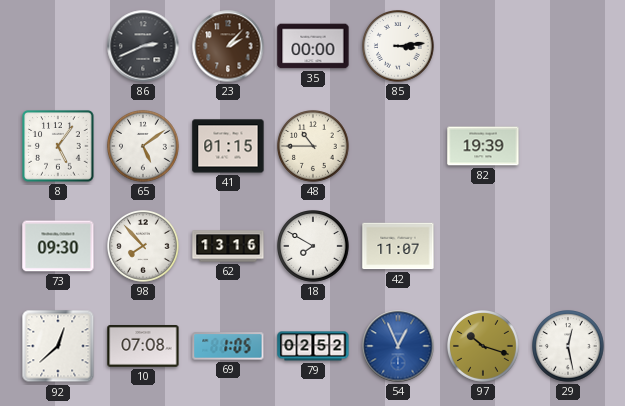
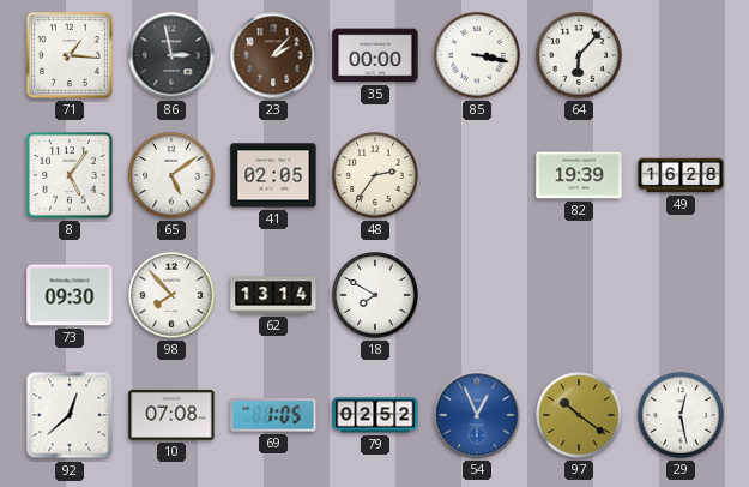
71: none -> 1:16
86: 2:41 -> 2:58
85: 3:14 -> 3:17
64: none -> 6:07
41: 01:15 -> 02:05
48: 10:45 -> 2:36
49: none -> 16:28
62: 13:16 -> 13:14
42: 11:07 -> none
97: 10:18 -> 10:21
